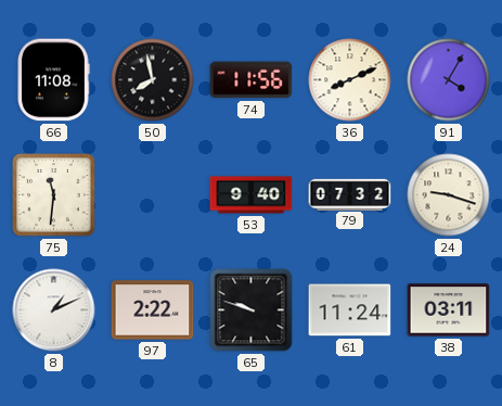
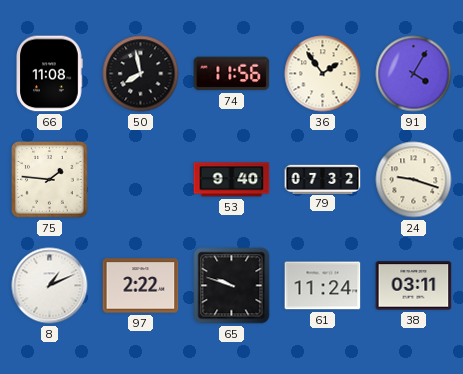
36: 8:11 -> 1:54
75: 11:31 -> 1:46
